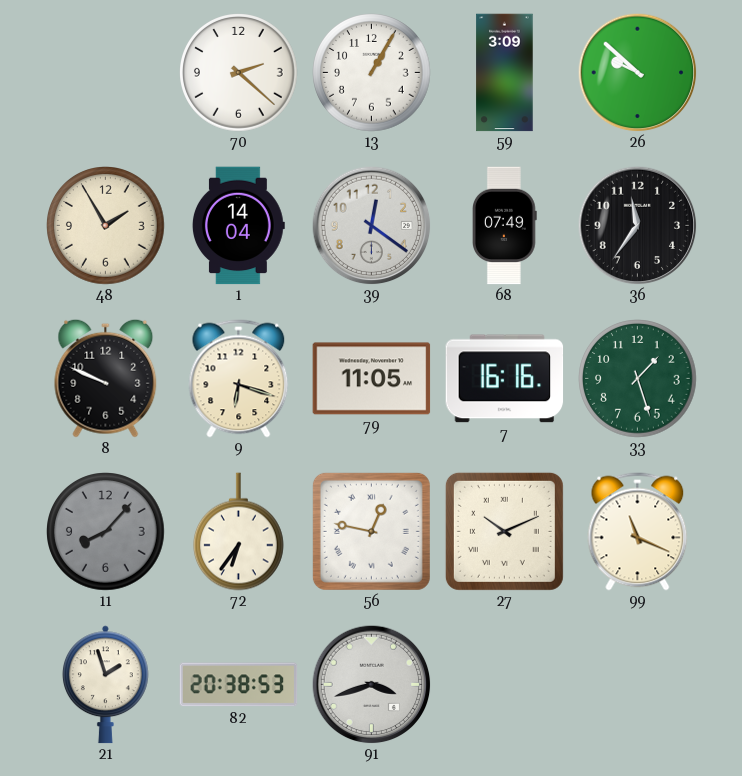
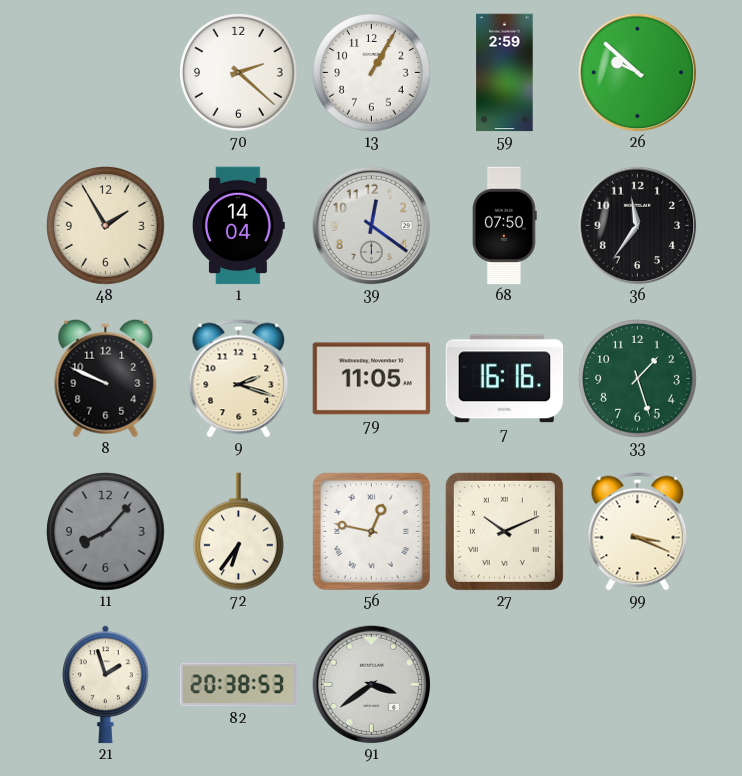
59: 3:09 -> 2:59
68: 07:49 -> 07:50
9: 6:18 -> 2:18
99: 11:19 -> 3:19
91: 3:42 -> 3:39
